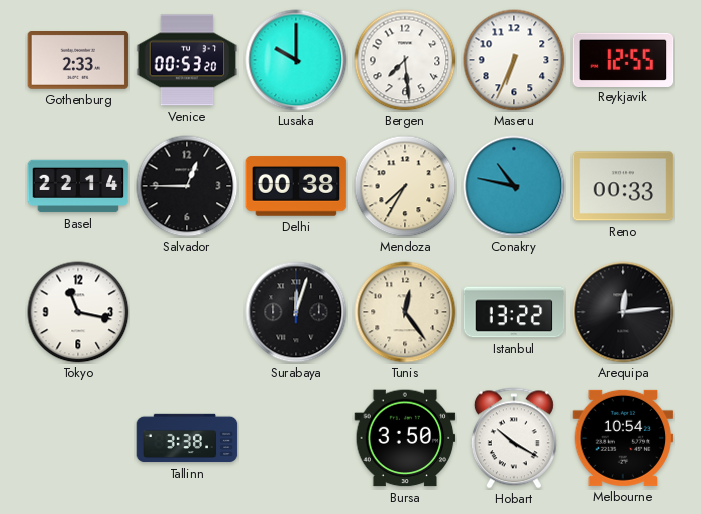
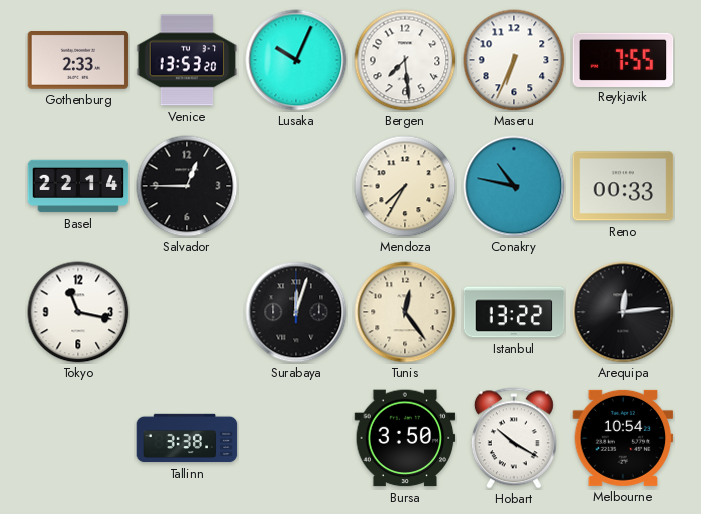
Venice: 00:53 -> 13:53
Lusaka: 10:00 -> 10:04
Reykjavik: 12:55 -> 7:55
Delhi: 00:38 -> none
